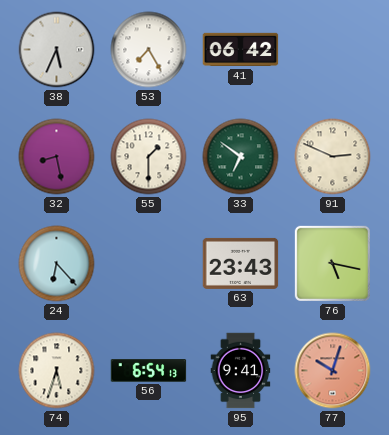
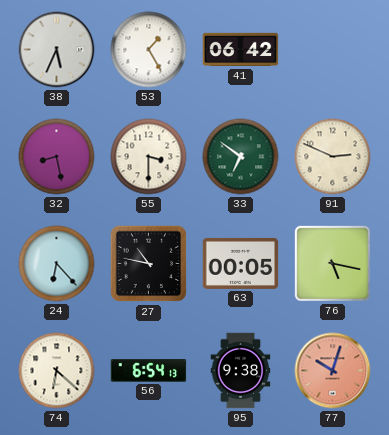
53: 7:25 -> 1:25
55: 1:30 -> 3:30
27: none -> 10:47
63: 23:43 -> 00:05
74: 5:33 -> 6:22
95: 9:41 -> 9:38
